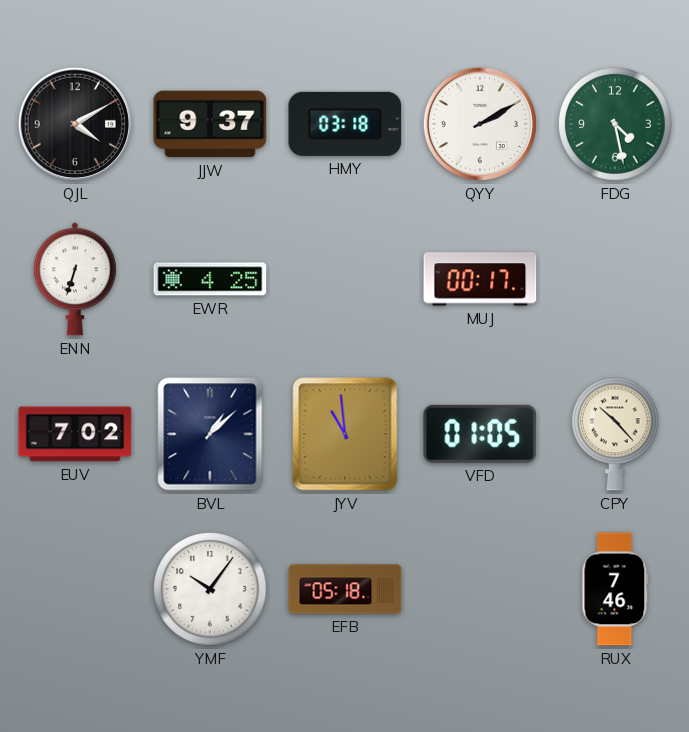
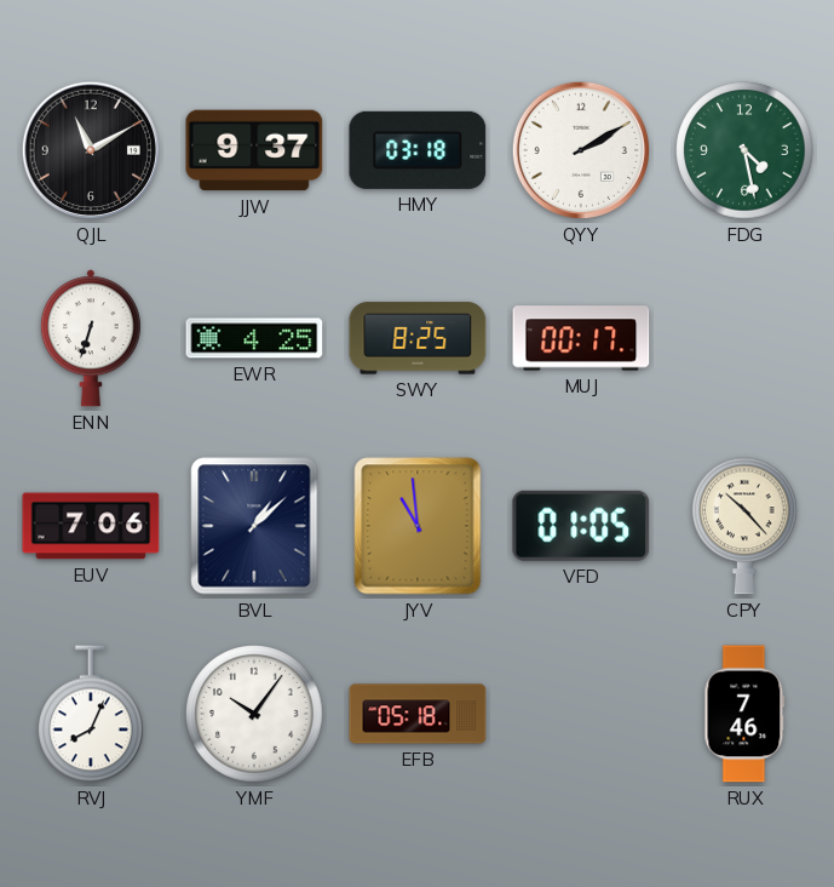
QJL: 4:10 -> 11:10
SWY: none -> 8:25
EUV: 7:02 -> 7:06
RVJ: none -> 8:04
